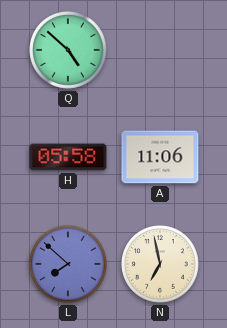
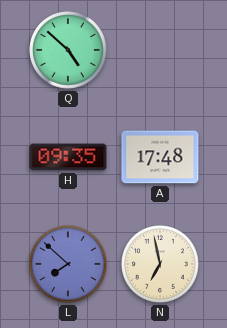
H: 05:58 -> 09:35
A: 11:06 -> 17:48
